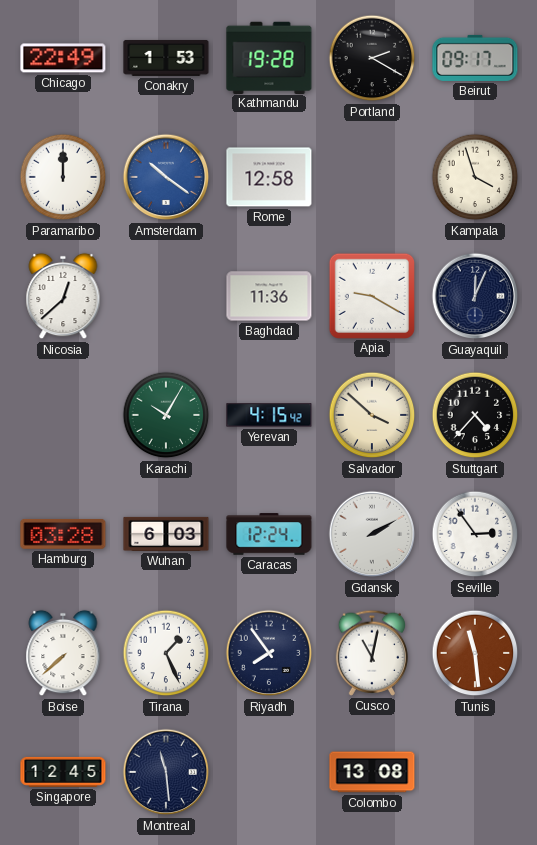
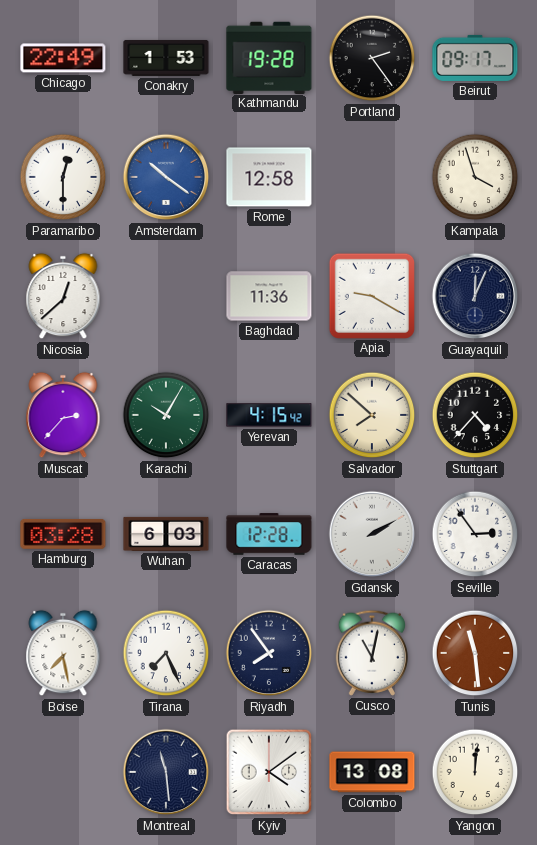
Portland: 2:20 -> 2:24
Paramaribo: 12:00 -> 12:30
Muscat: none -> 2:37
Salvador: 3:52 -> 7:52
Caracas: 12:24 -> 12:28
Boise: 7:38 -> 7:28
Tirana: 1:26 -> 7:26
Singapore: 12:45 -> none
Kyiv: none -> 4:09
Yangon: none -> 12:01
